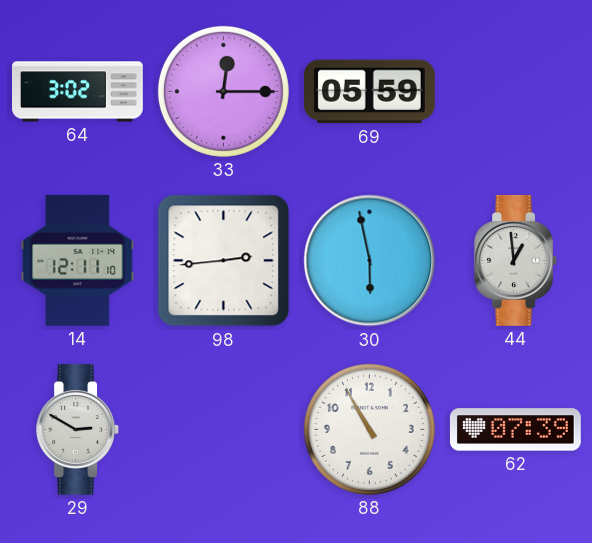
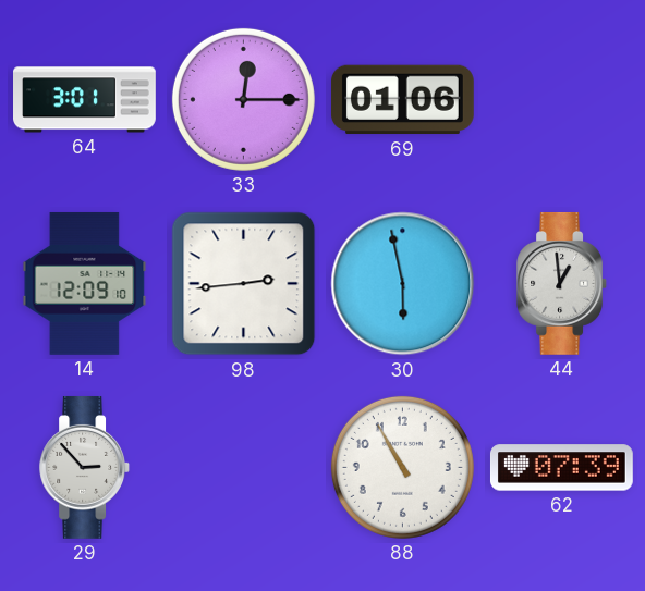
64: 3:02 -> 3:01
69: 05:59 -> 01:06
14: 12:11 -> 12:09
29: 2:50 -> 2:53
